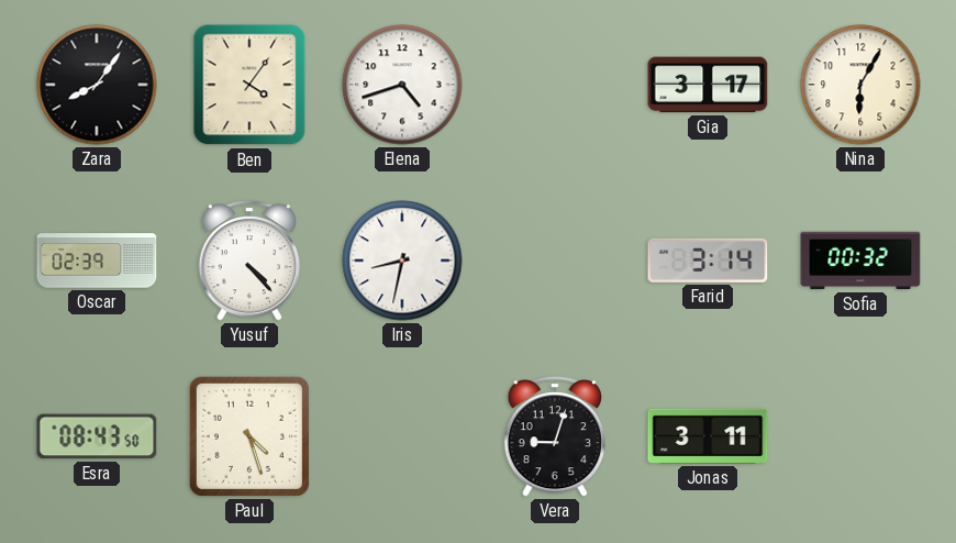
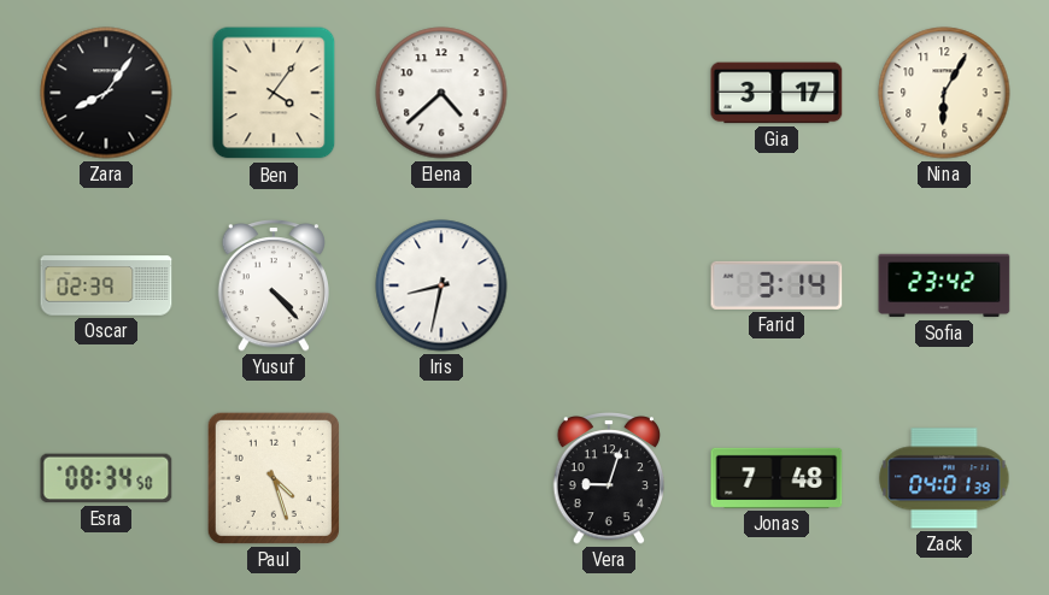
Elena: 4:42 -> 4:38
Sofia: 00:32 -> 23:42
Esra: 08:43 -> 08:34
Jonas: 3:11 -> 7:48
Zack: none -> 04:01
